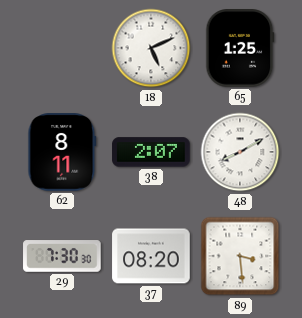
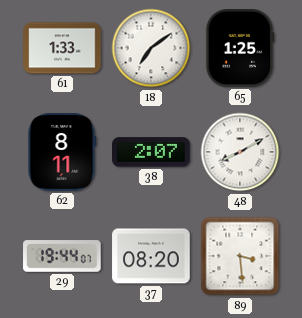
61: none -> 1:33
18: 5:11 -> 7:09
29: 7:30 -> 19:44
